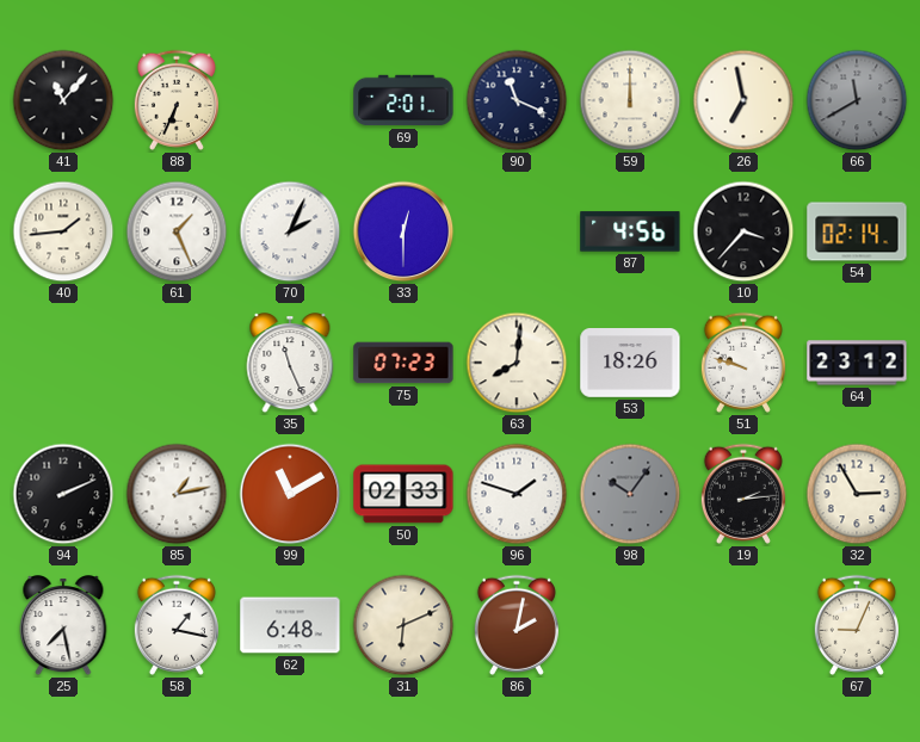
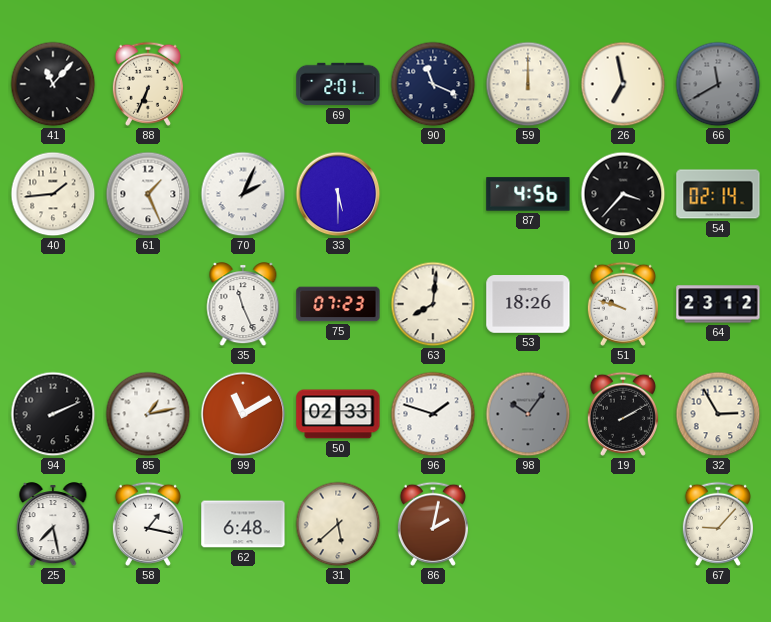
33: 12:30 -> 5:30
19: 2:14 -> 2:10
31: 6:11 -> 5:38
67: 9:04 -> 9:07
